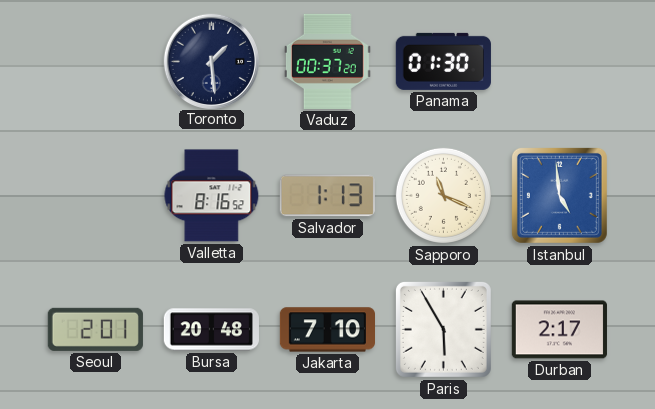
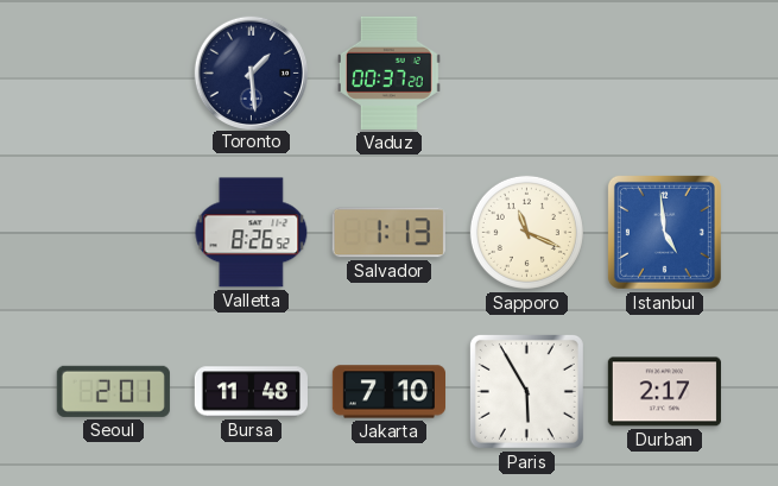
Panama: 01:30 -> none
Valletta: 8:16 -> 8:26
Bursa: 20:48 -> 11:48
